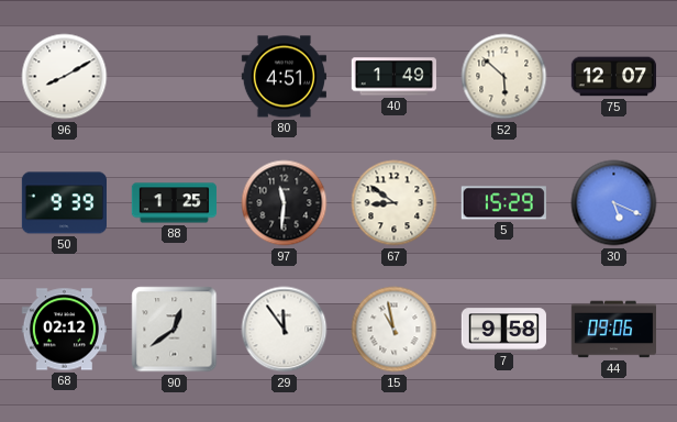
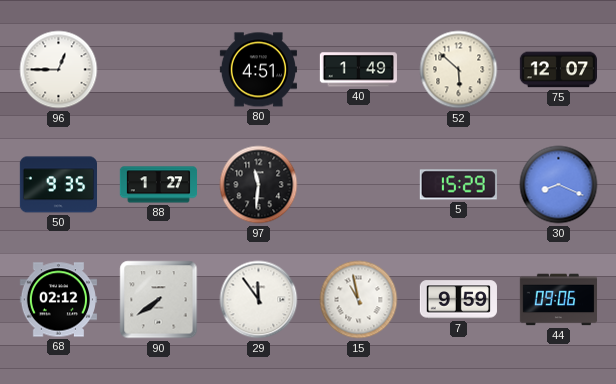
96: 8:10 -> 12:45
50: 9:39 -> 9:35
88: 1:25 -> 1:27
67: 8:51 -> none
30: 5:19 -> 8:19
90: 12:39 -> 7:39
7: 9:58 -> 9:59
